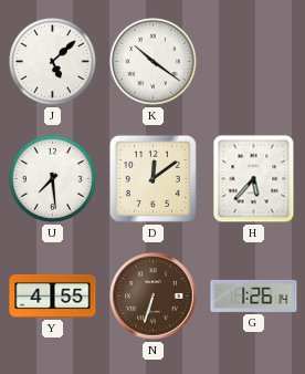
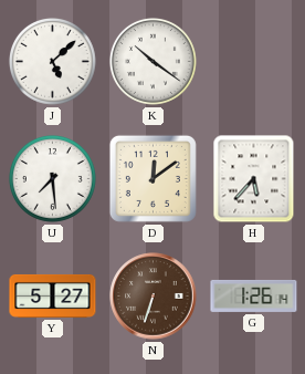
Y: 4:55 -> 5:27
